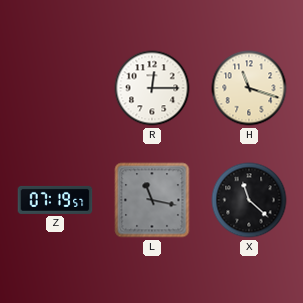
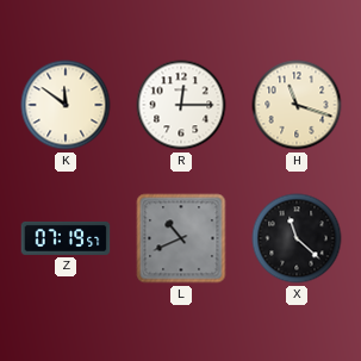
K: none -> 11:51
L: 11:17 -> 10:41
